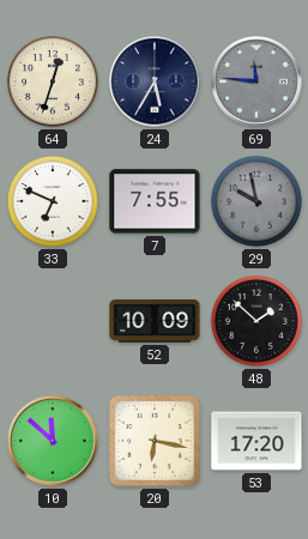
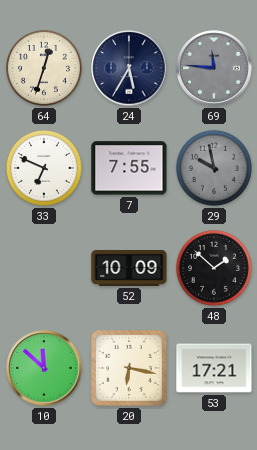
53: 17:20 -> 17:21
